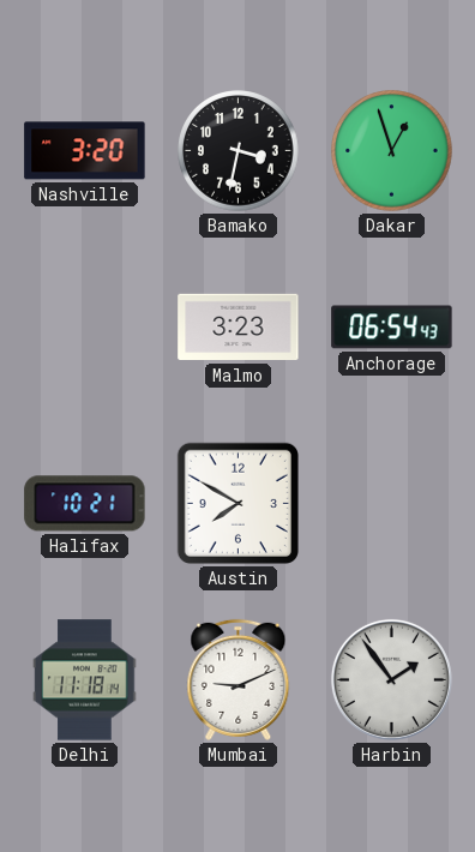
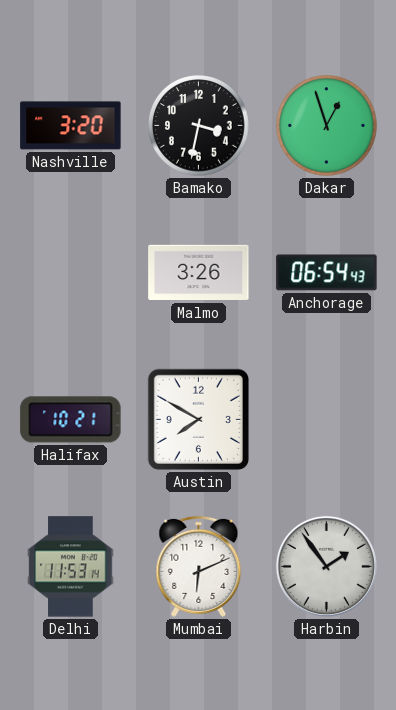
Malmo: 3:23 -> 3:26
Delhi: 11:18 -> 11:53
Mumbai: 9:11 -> 6:11
